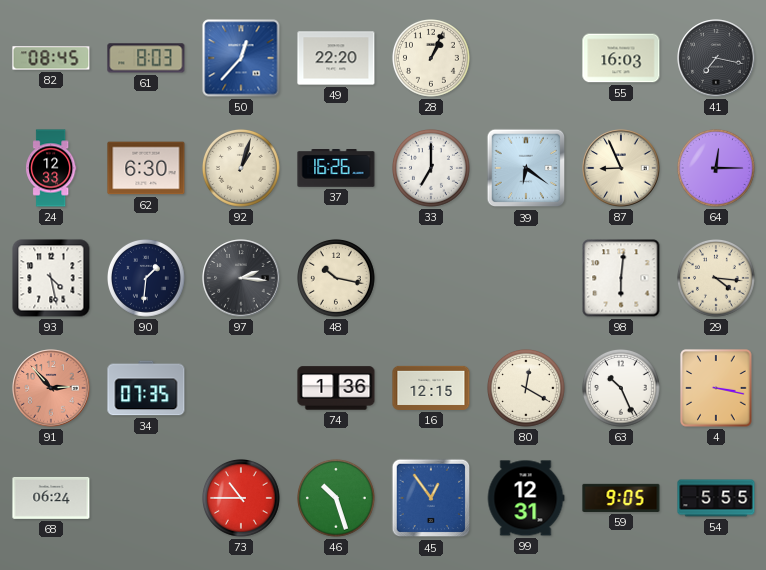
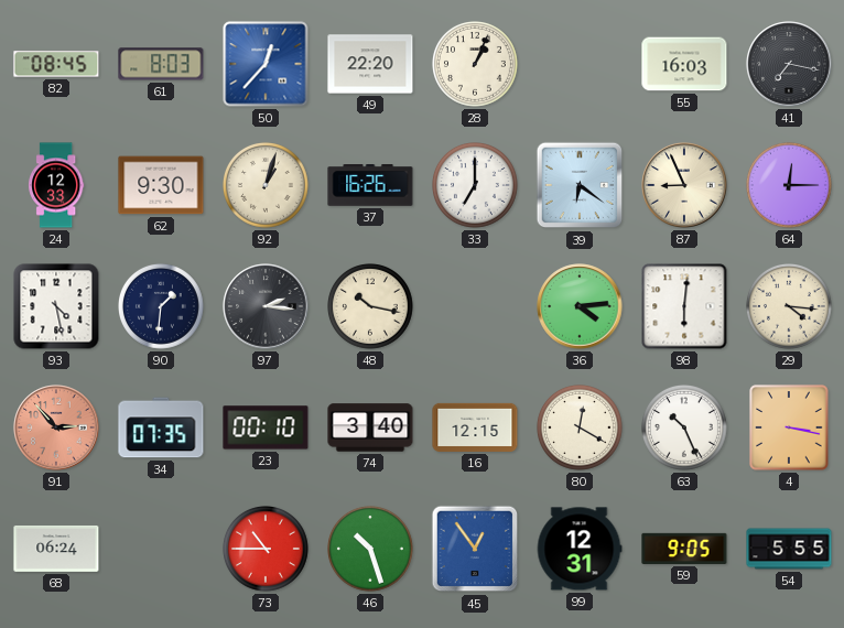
62: 6:30 -> 9:30
36: none -> 4:14
23: none -> 00:10
74: 1:36 -> 3:40
